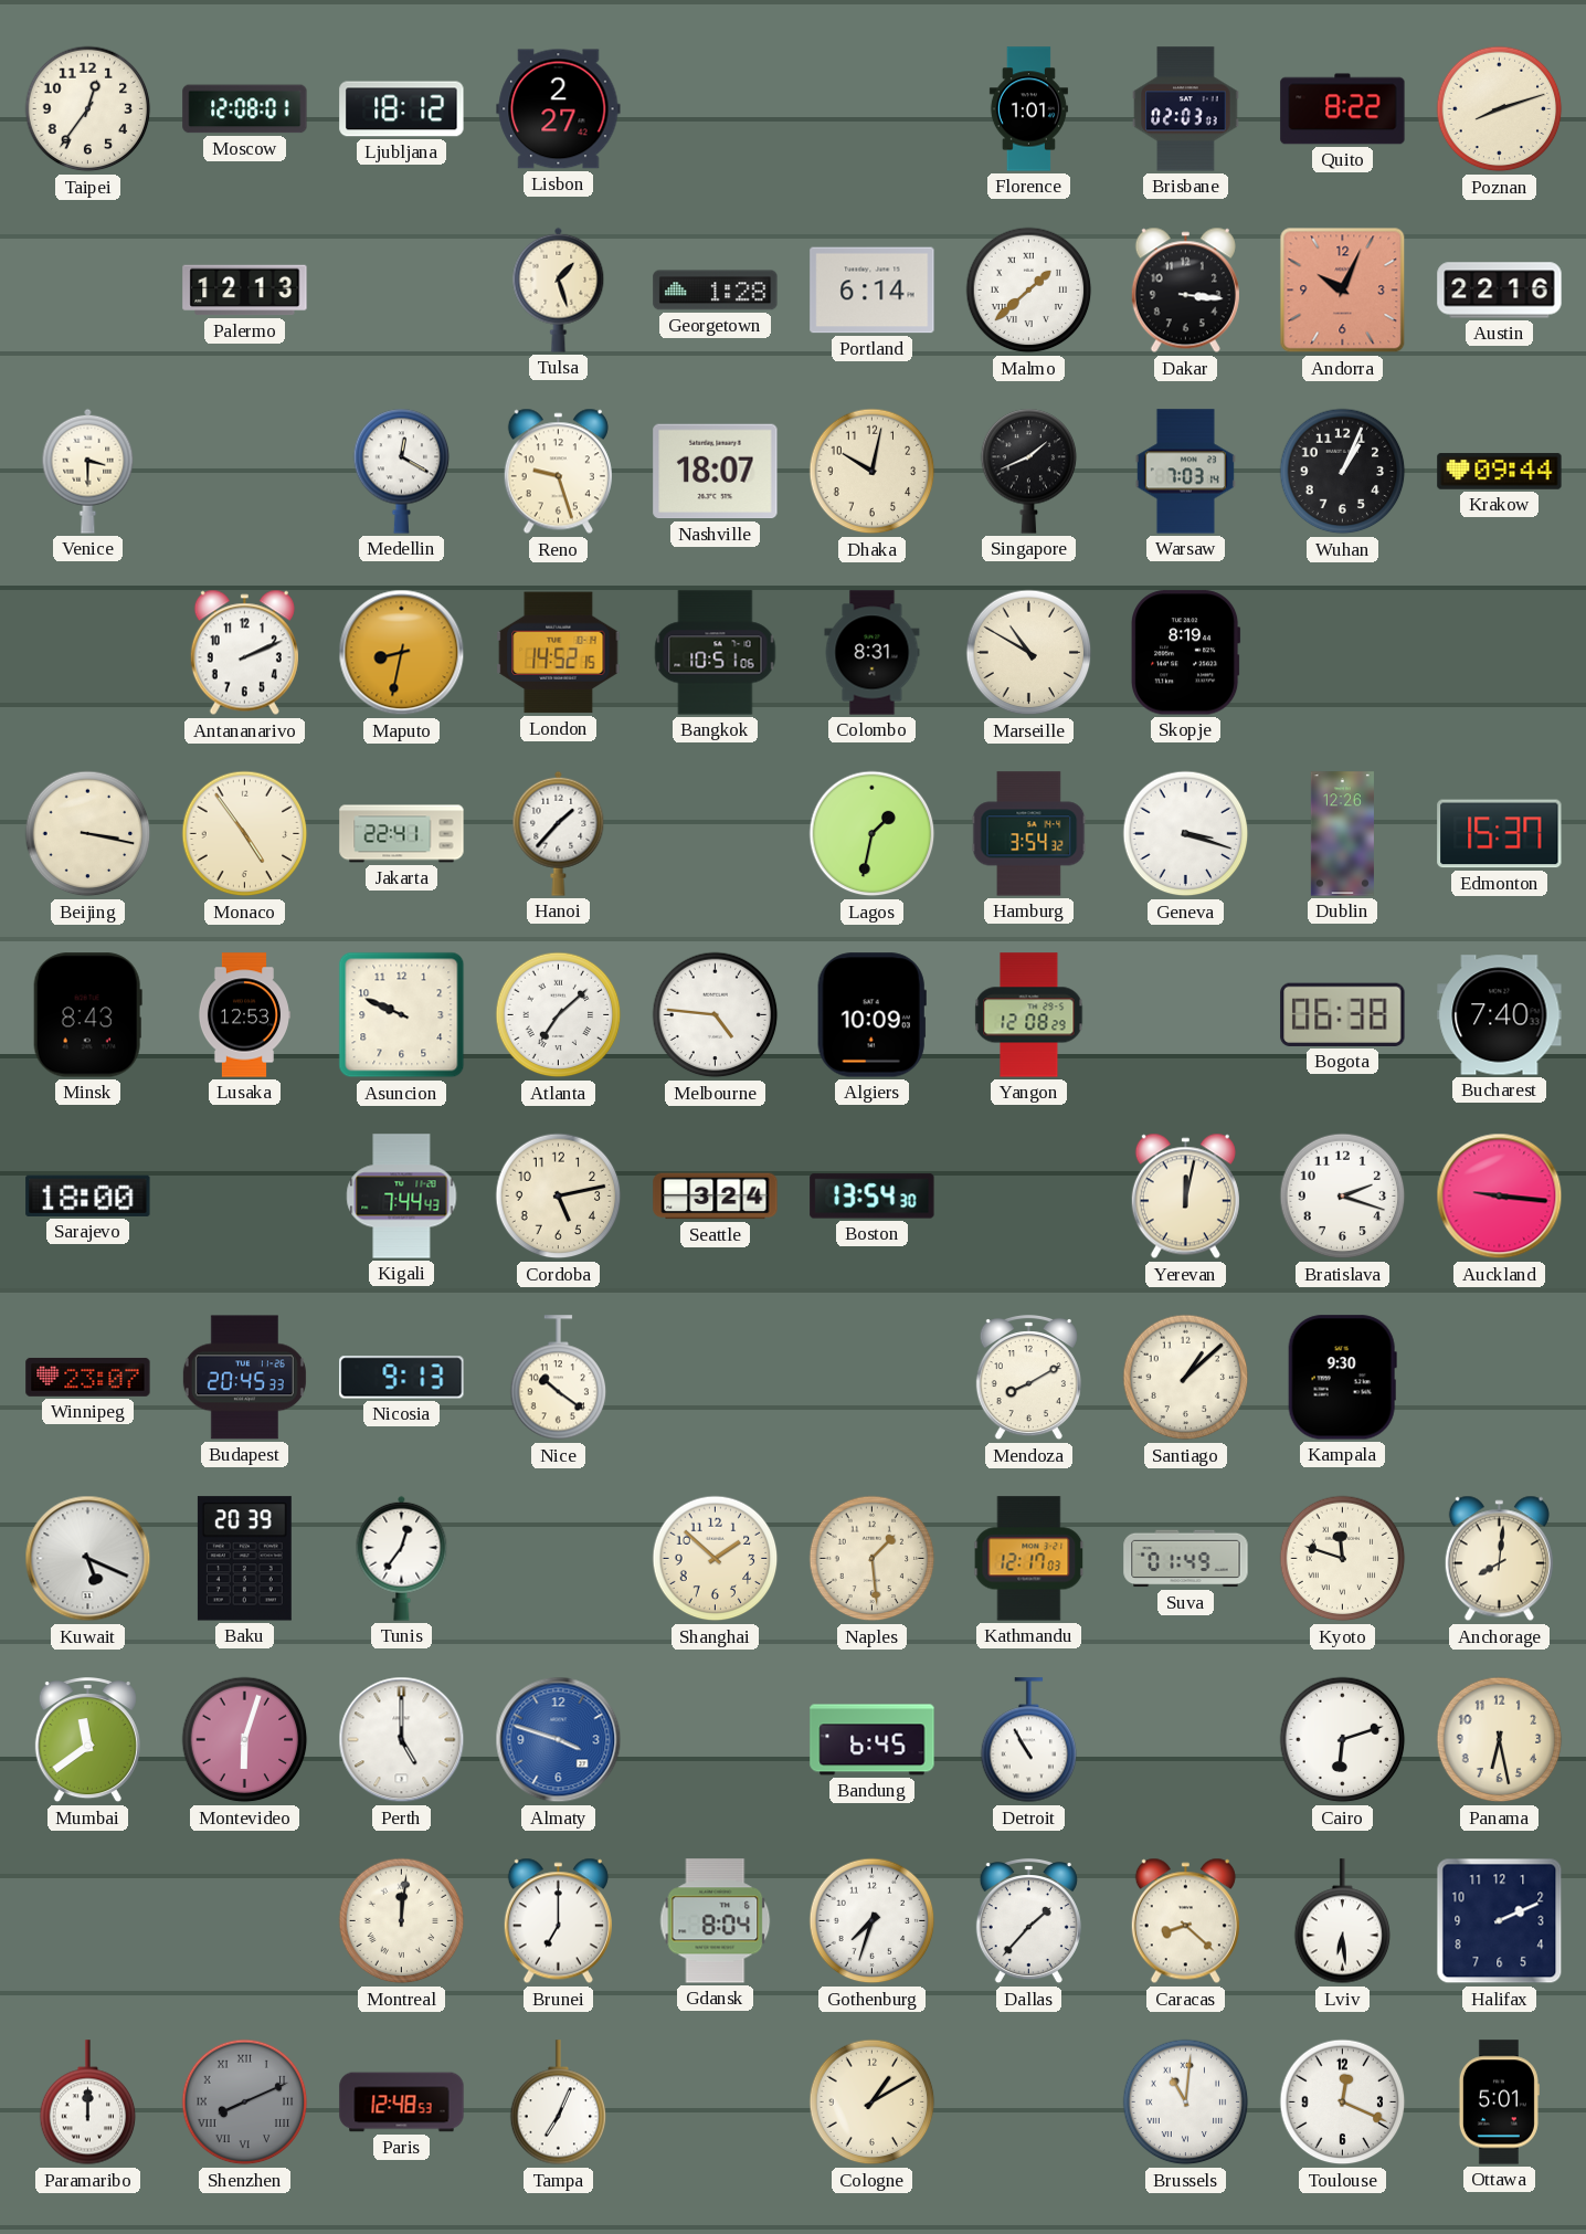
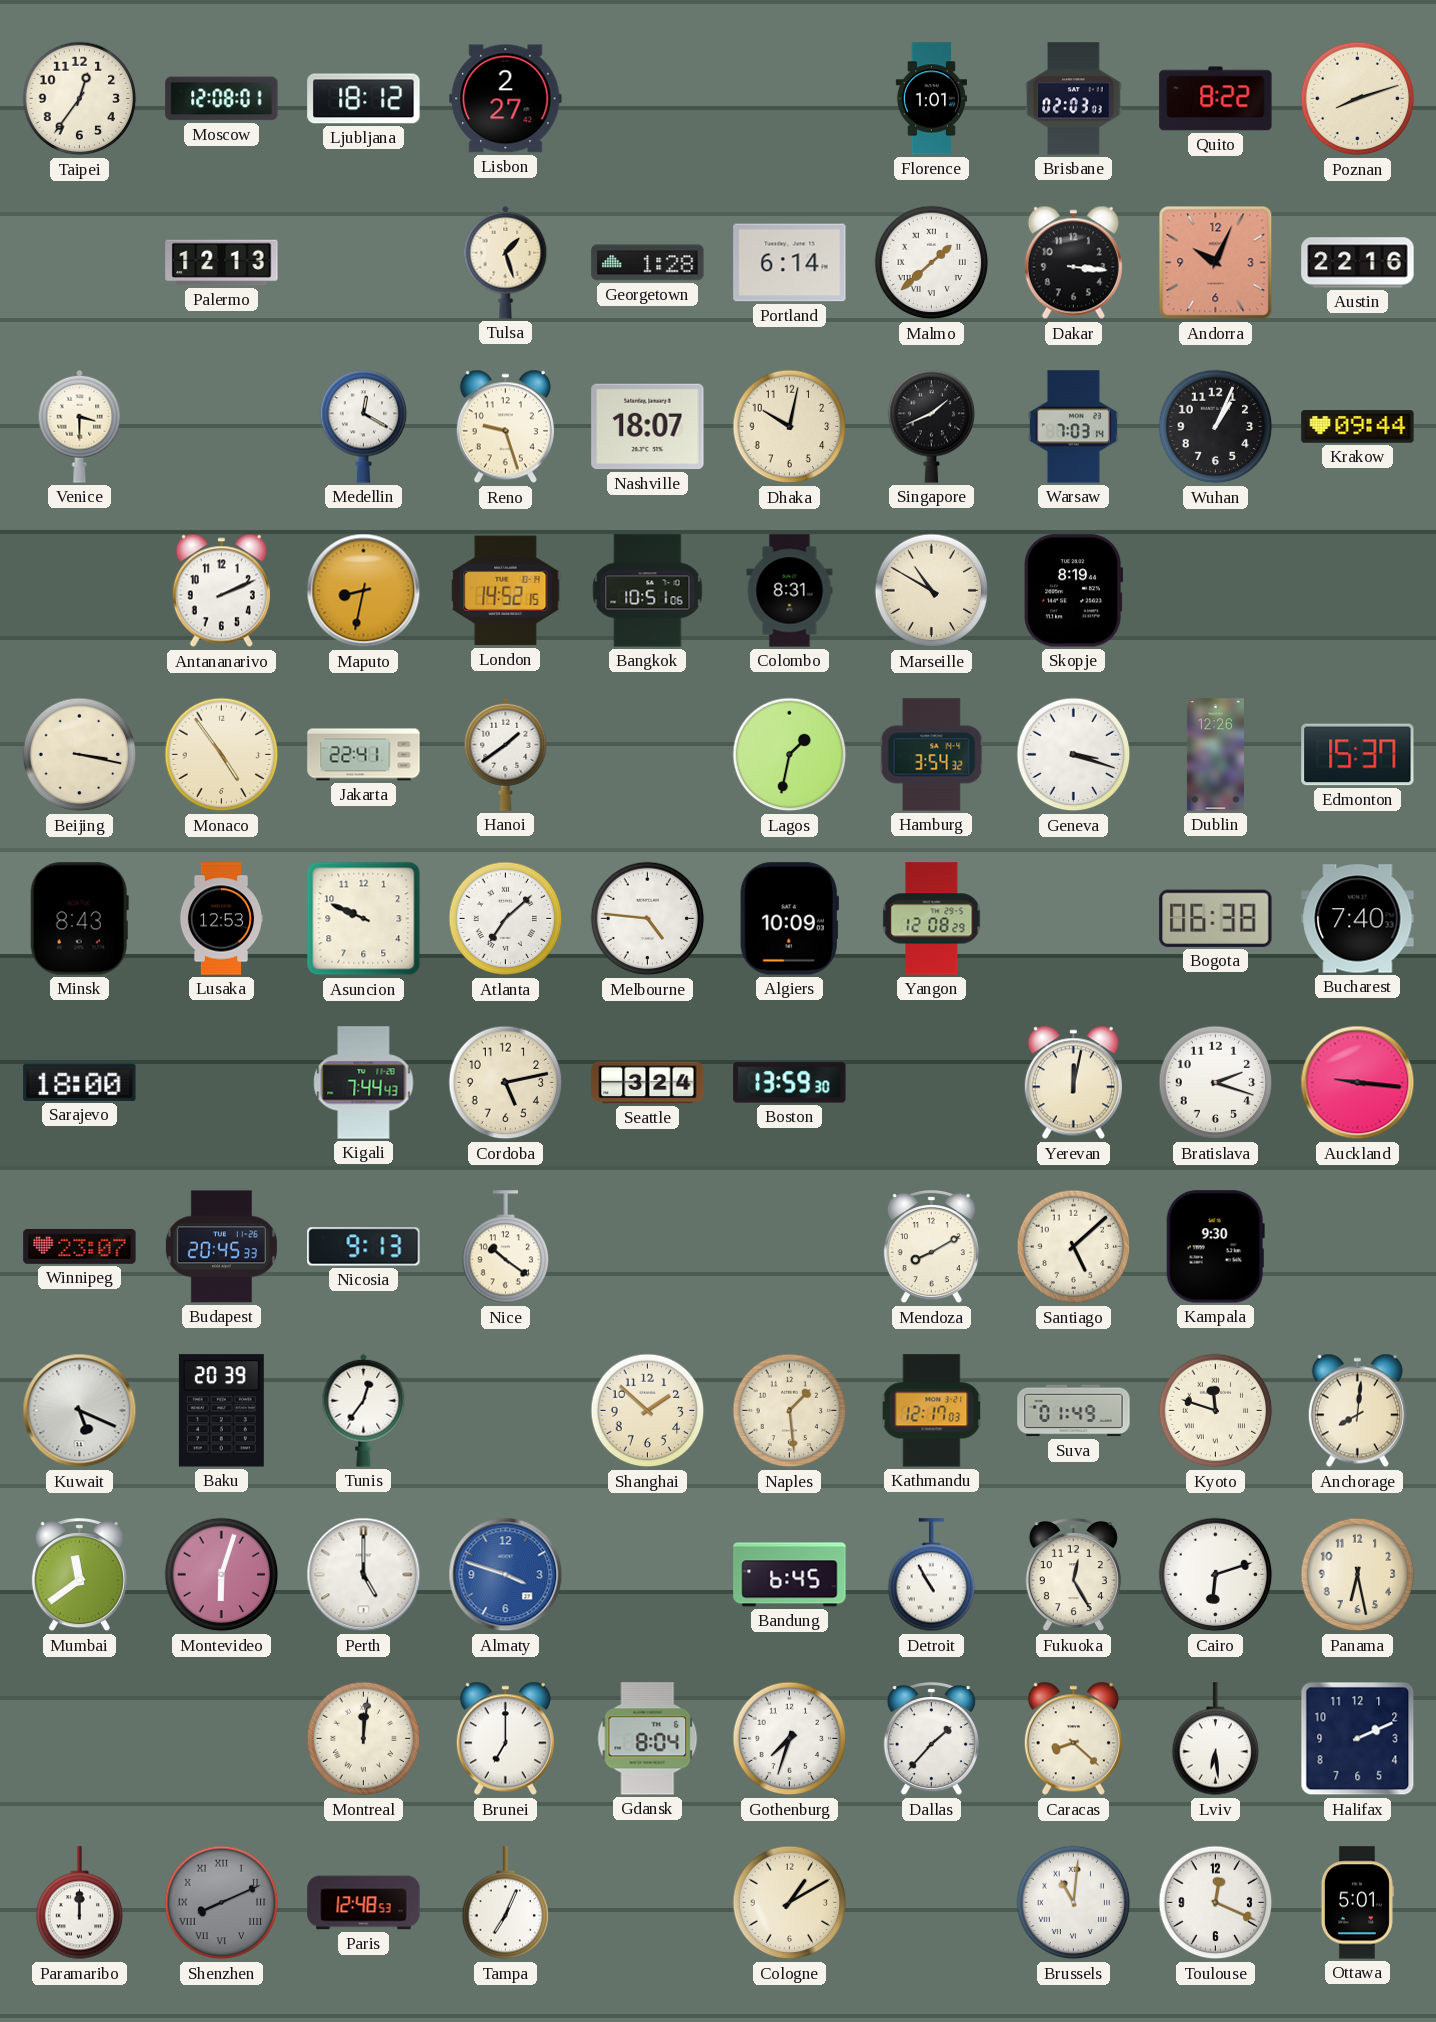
Hanoi: 1:37 -> 1:39
Boston: 13:54 -> 13:59
Santiago: 1:08 -> 5:08
Fukuoka: none -> 12:25
